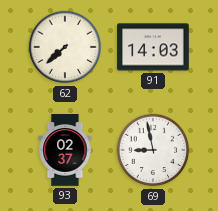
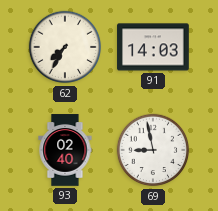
62: 7:38 -> 7:35
93: 02:37 -> 02:40
